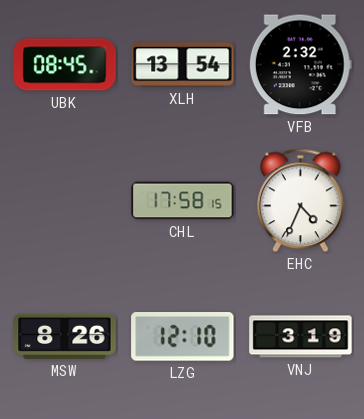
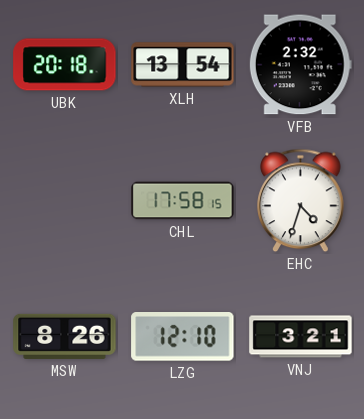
UBK: 08:45 -> 20:18
EHC: 4:34 -> 4:33
VNJ: 3:19 -> 3:21
